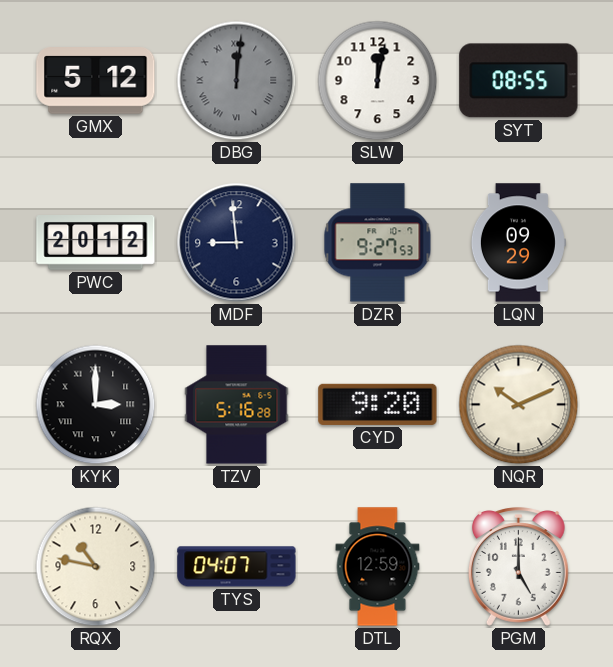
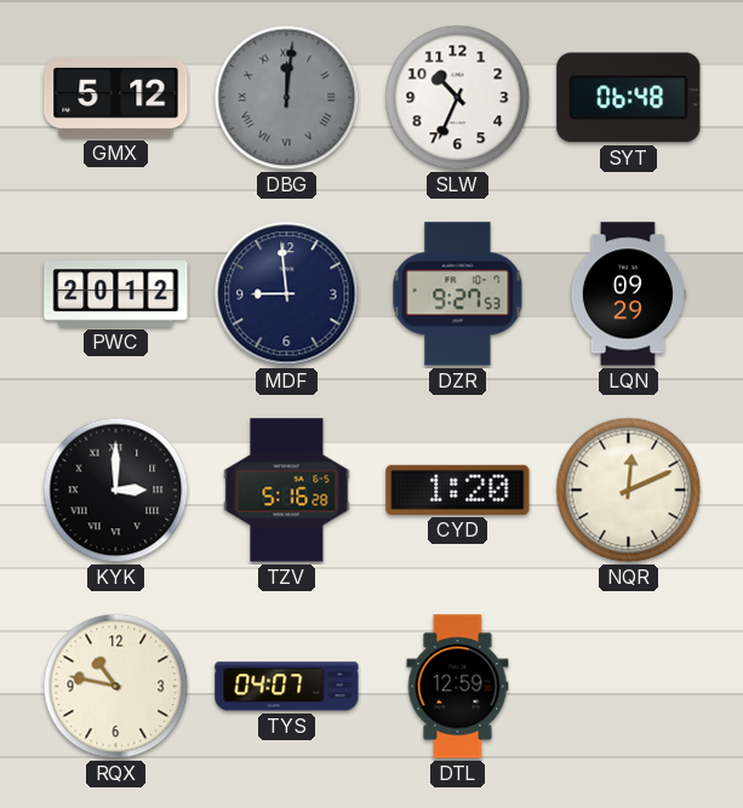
SLW: 12:02 -> 10:34
SYT: 08:55 -> 06:48
CYD: 9:20 -> 1:20
NQR: 10:11 -> 12:11
PGM: 5:00 -> none
